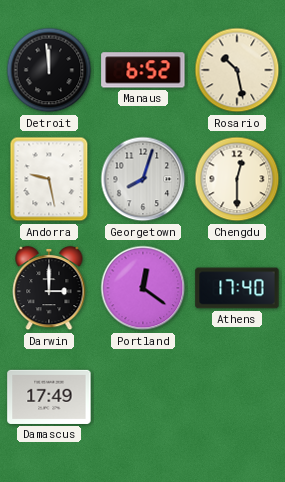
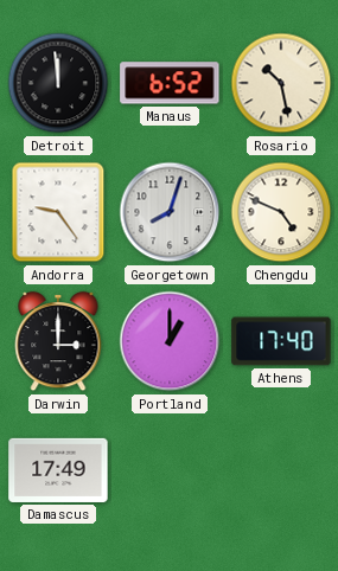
Andorra: 9:28 -> 9:24
Chengdu: 12:30 -> 4:49
Portland: 12:21 -> 1:00
